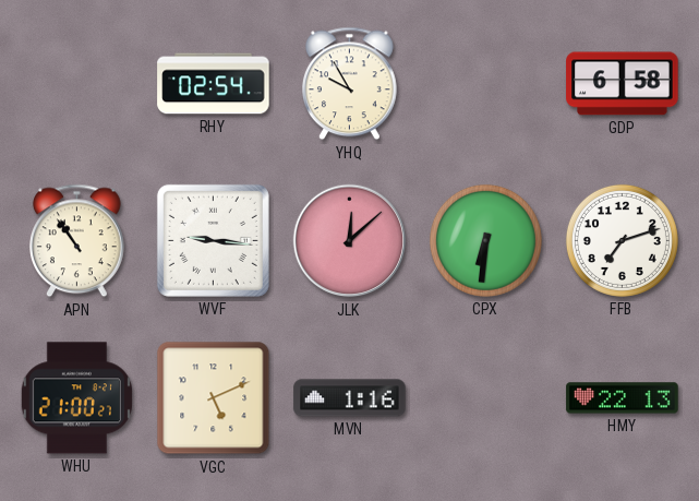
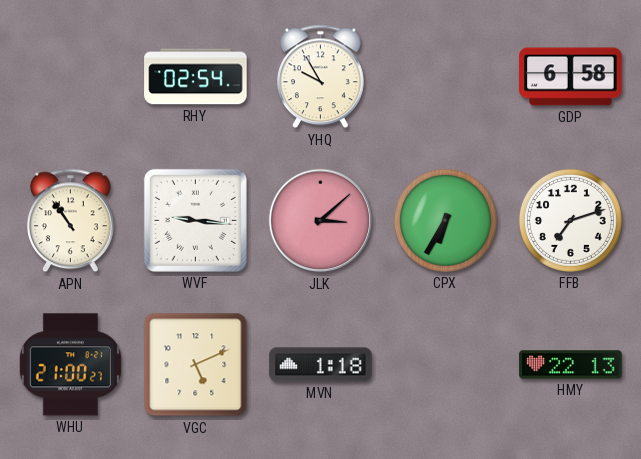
JLK: 12:08 -> 3:08
CPX: 6:31 -> 6:35
MVN: 1:16 -> 1:18
